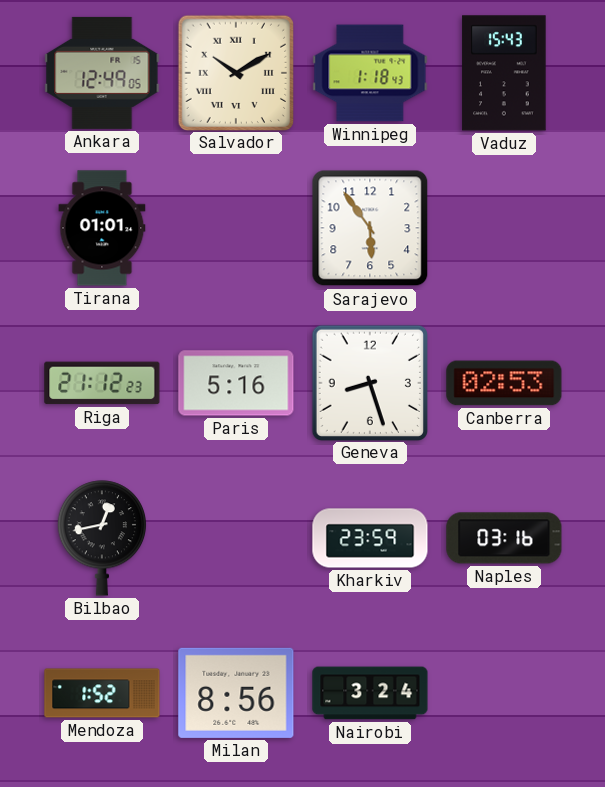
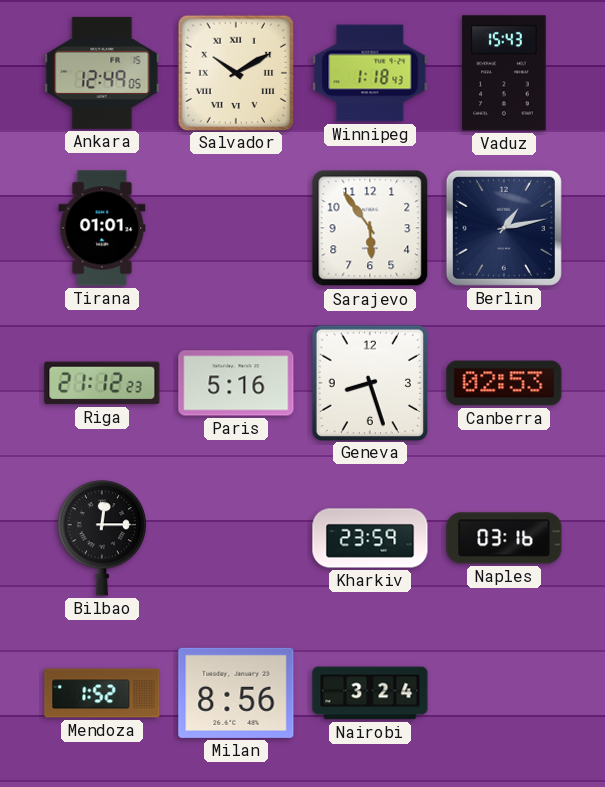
Berlin: none -> 1:13
Bilbao: 12:43 -> 12:15
